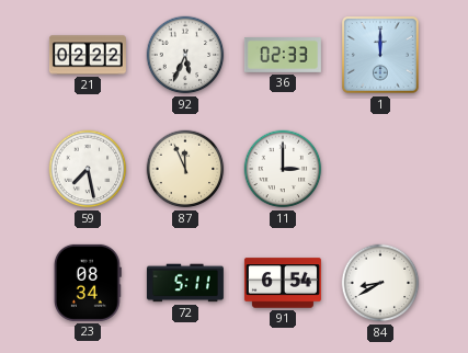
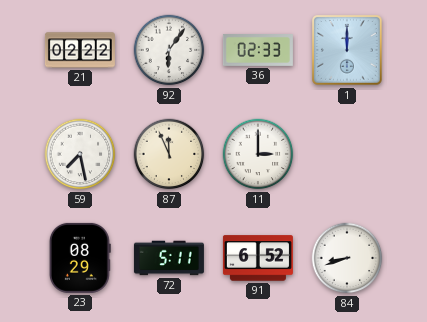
92: 5:34 -> 6:06
23: 08:34 -> 08:29
91: 6:54 -> 6:52
84: 8:40 -> 8:42
